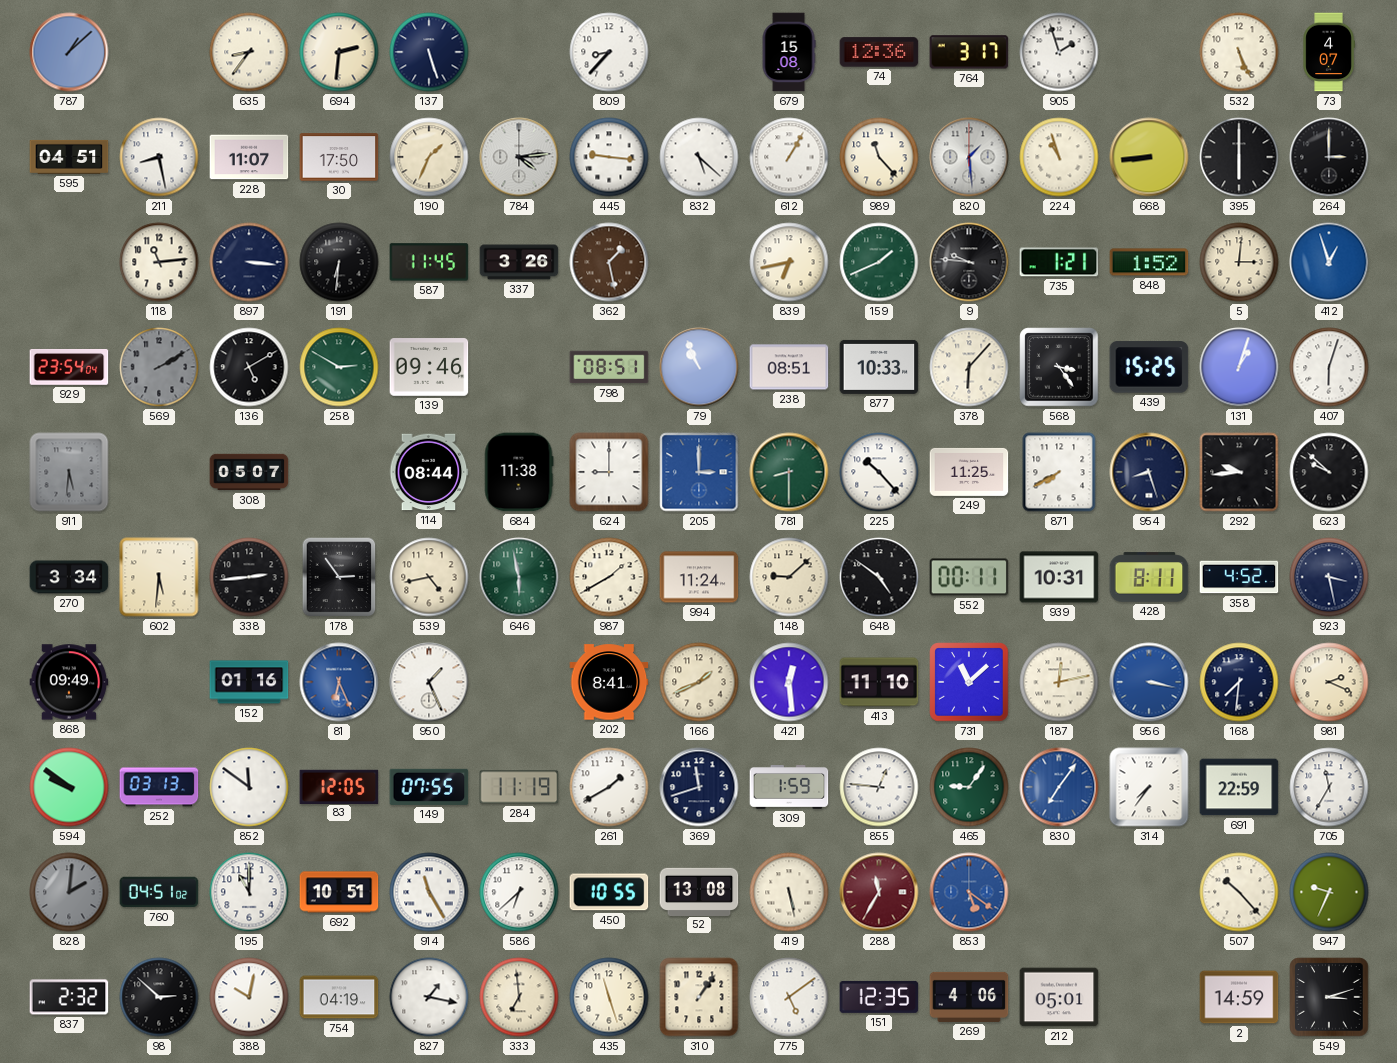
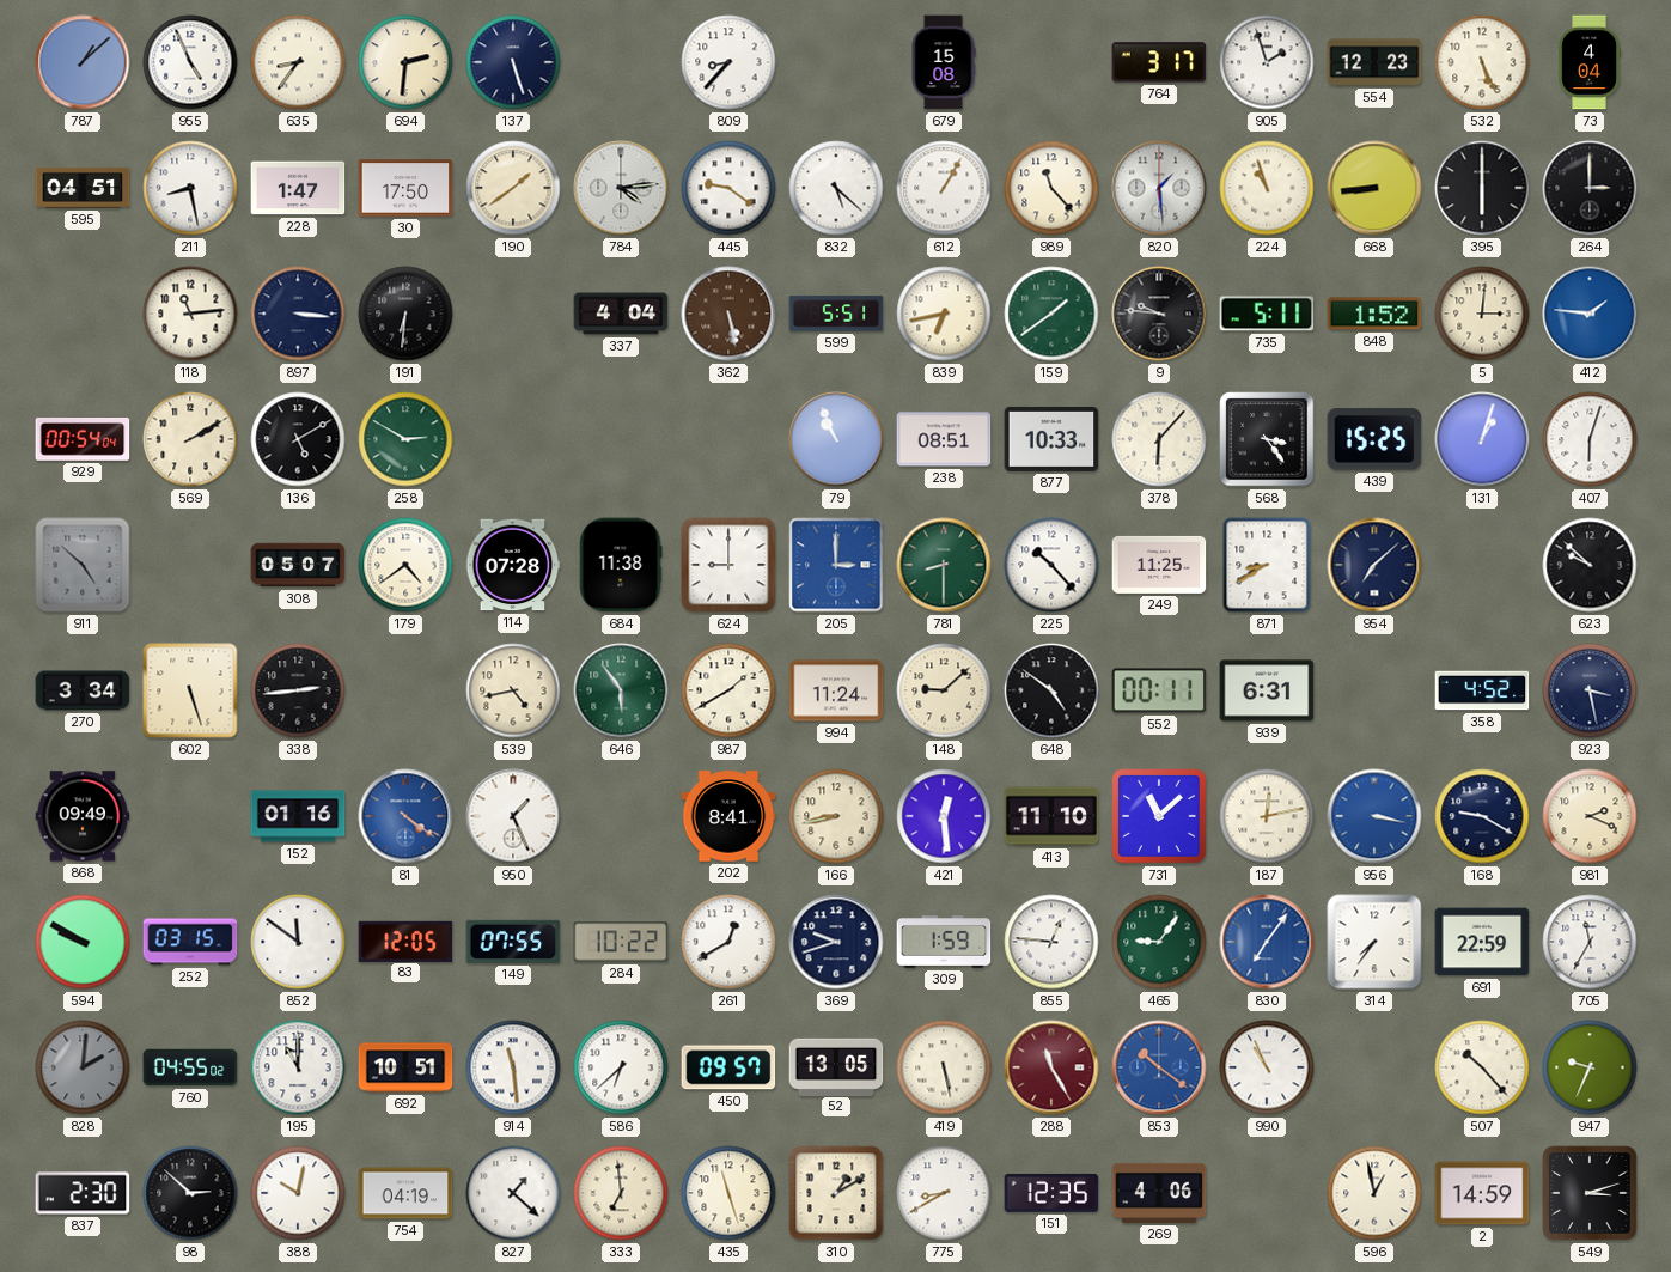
955: none -> 4:56
74: 12:36 -> none
554: none -> 12:23
73: 4:07 -> 4:04
228: 11:07 -> 1:47
190: 1:34 -> 1:39
445: 9:16 -> 9:21
587: 11:45 -> none
337: 3:26 -> 4:04
362: 1:28 -> 5:28
599: none -> 5:51
159: 1:41 -> 1:39
735: 1:21 -> 5:11
412: 12:57 -> 1:46
929: 23:54 -> 00:54
569 dial: grey -> cream
139: 09:46 -> none
798: 08:51 -> none
911: 5:31 -> 4:52
179: none -> 4:39
114: 08:44 -> 07:28
871: 7:40 -> 8:40
954: 8:27 -> 7:08
292: 9:44 -> none
602: 5:31 -> 5:27
178: 2:54 -> none
646: 5:58 -> 5:54
939: 10:31 -> 6:31
428: 8:11 -> none
81: 6:26 -> 4:21
166: 1:41 -> 8:43
168: 7:31 -> 9:20
594: 9:51 -> 9:50
252: 03:13 -> 03:15
284: 11:19 -> 10:22
261: 1:40 -> 12:40
369: 11:42 -> 9:42
760: 04:51 -> 04:55
914: 11:25 -> 11:29
450: 10:55 -> 09:57
52: 13:08 -> 13:05
288: 11:35 -> 11:25
853: 5:21 -> 10:21
990: none -> 10:56
837: 2:32 -> 2:30
827: 1:17 -> 1:22
310: 1:06 -> 1:10
775: 5:09 -> 8:40
212: 05:01 -> none
596: none -> 12:58
